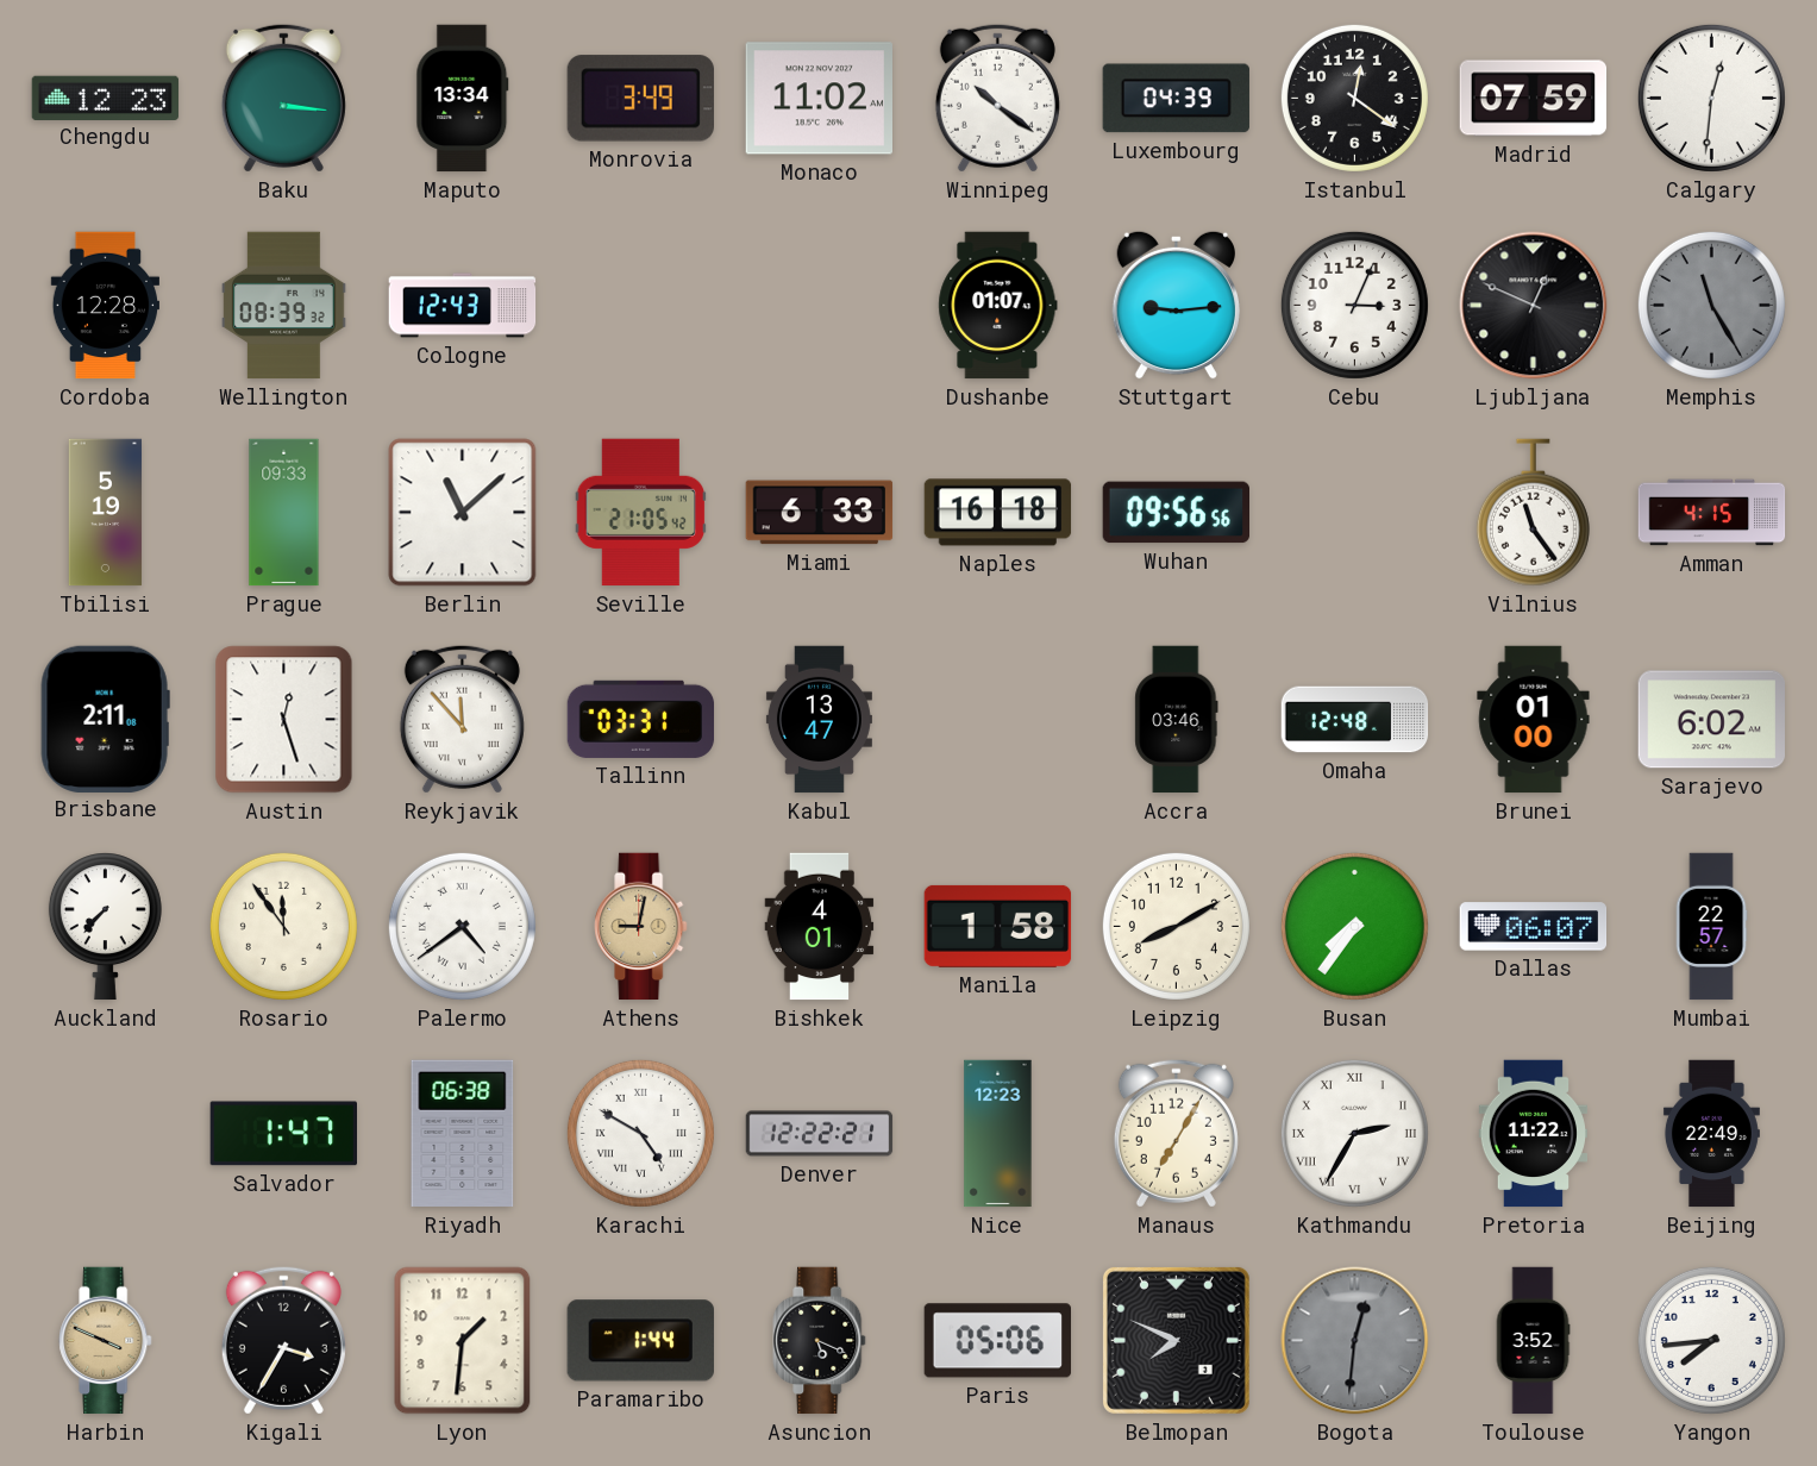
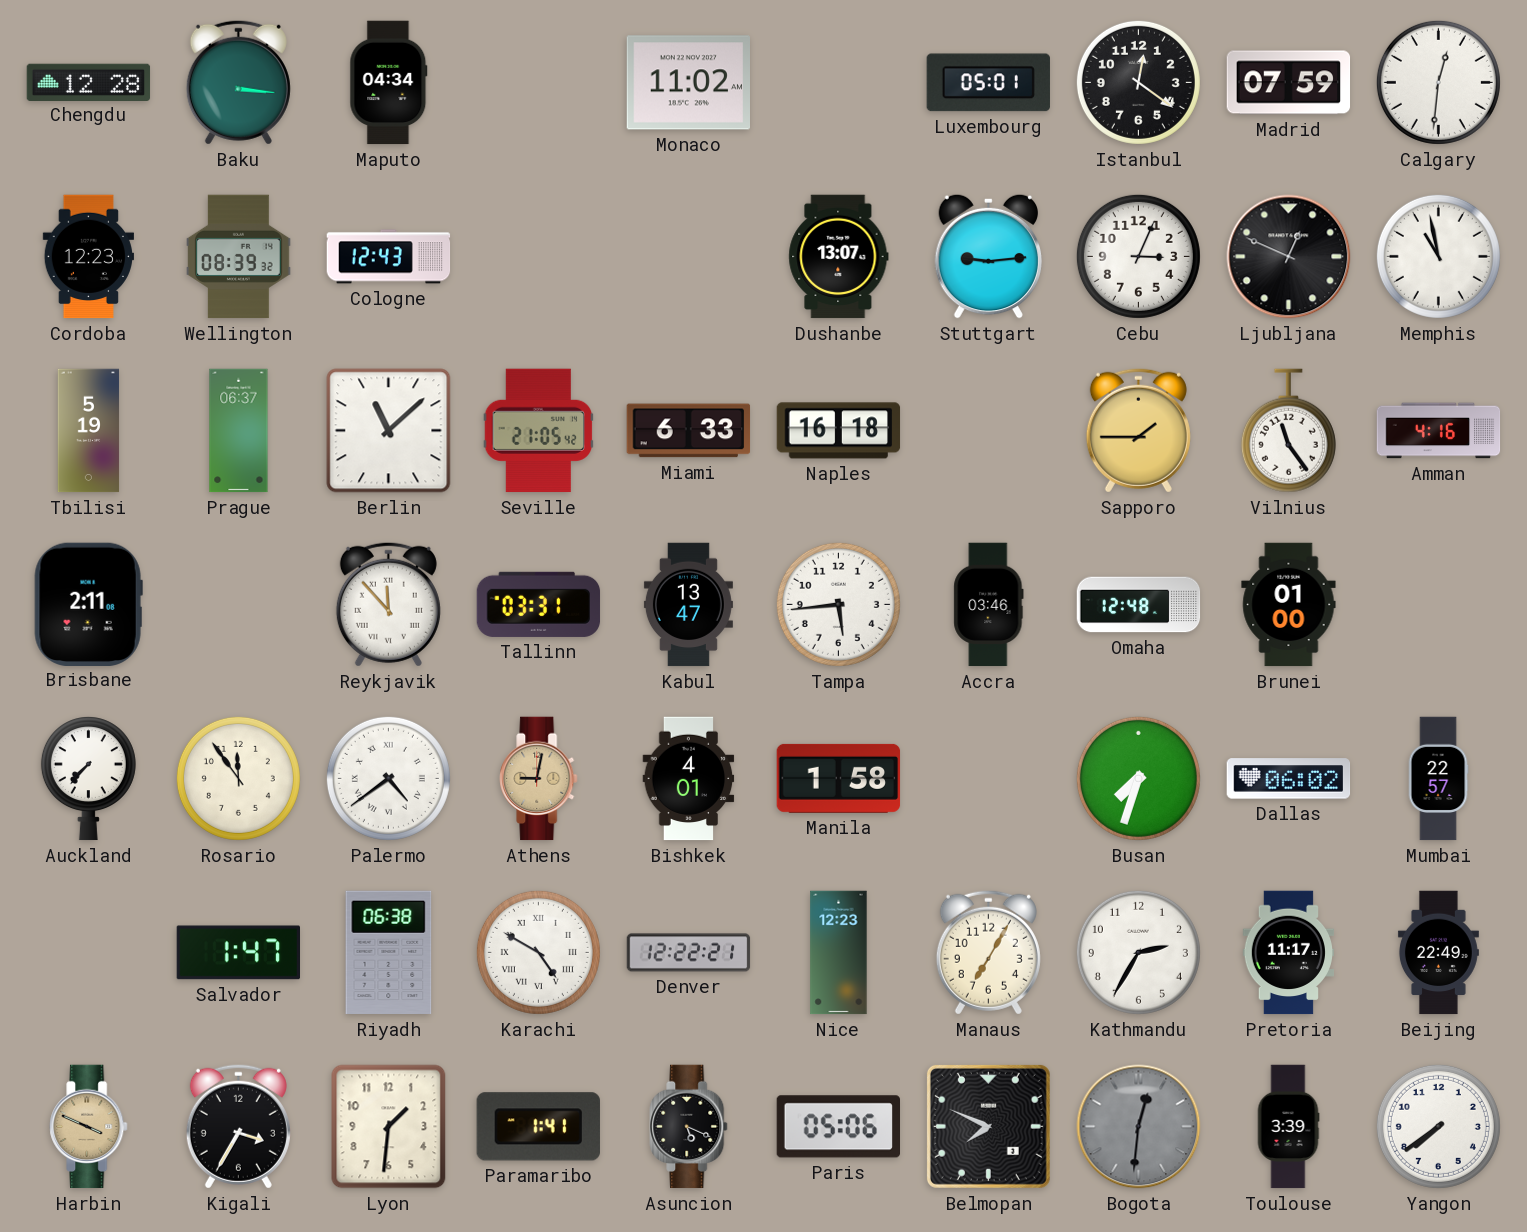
Chengdu: 12:23 -> 12:28
Maputo: 13:34 -> 04:34
Monrovia: 3:49 -> none
Winnipeg: 10:21 -> none
Luxembourg: 04:39 -> 05:01
Cordoba: 12:28 -> 12:23
Dushanbe: 01:07 -> 13:07
Memphis: 11:25 -> 10:58
Memphis dial: grey -> white
Prague: 09:33 -> 06:37
Wuhan: 09:56 -> none
Sapporo: none -> 1:45
Amman: 4:15 -> 4:16
Austin: 12:27 -> none
Tampa: none -> 5:44
Sarajevo: 6:02 -> none
Leipzig: 8:10 -> none
Busan: 7:36 -> 7:33
Dallas: 06:07 -> 06:02
Kathmandu numerals: Roman -> Arabic
Pretoria: 11:22 -> 11:17
Paramaribo: 1:44 -> 1:41
Toulouse: 3:52 -> 3:39
Yangon: 7:44 -> 7:39
